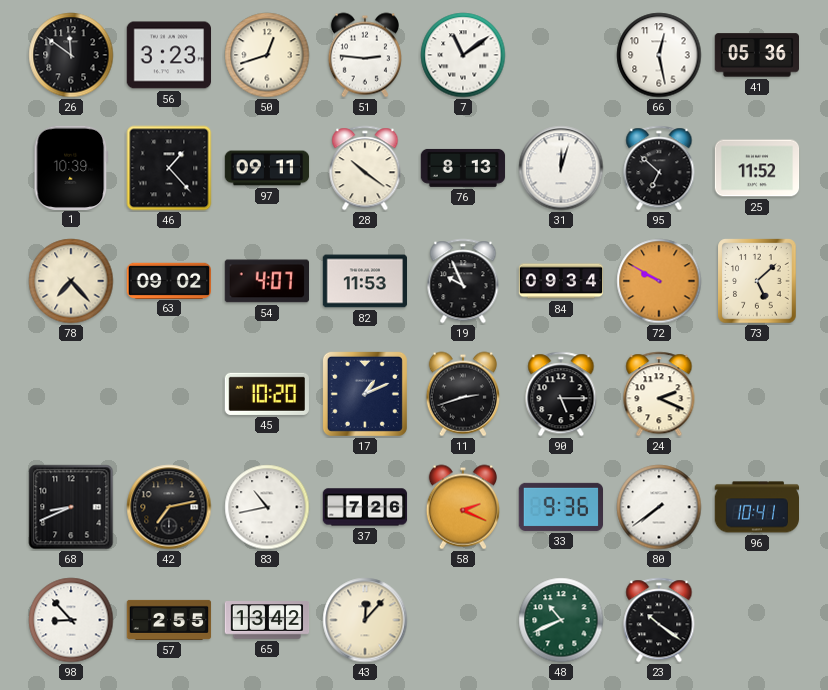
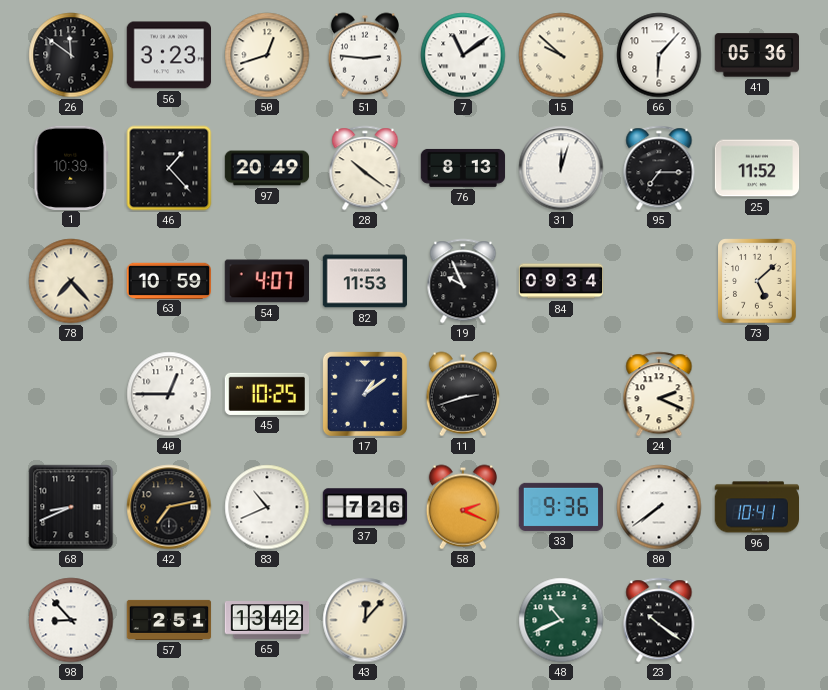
15: none -> 9:52
66: 12:28 -> 6:07
97: 09:11 -> 20:49
95: 6:52 -> 7:15
63: 09:02 -> 10:59
72: 9:50 -> none
40: none -> 12:45
45: 10:20 -> 10:25
17: 1:11 -> 1:09
90: 5:15 -> none
83: 10:43 -> 10:41
57: 2:55 -> 2:51
